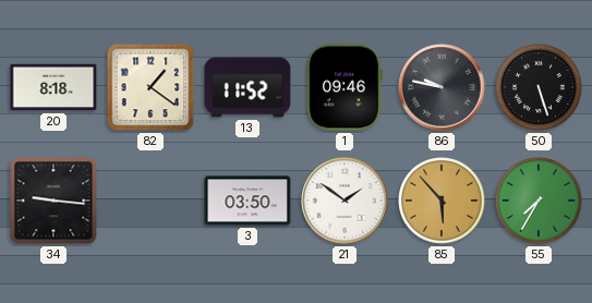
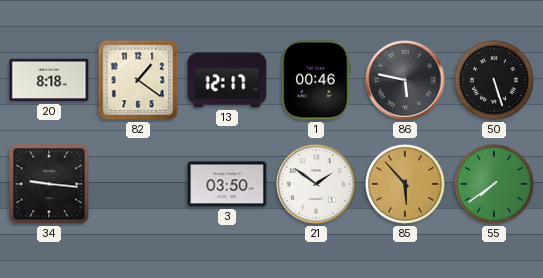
13: 11:52 -> 12:17
1: 09:46 -> 00:46
86: 9:47 -> 5:47
55: 7:35 -> 7:39
